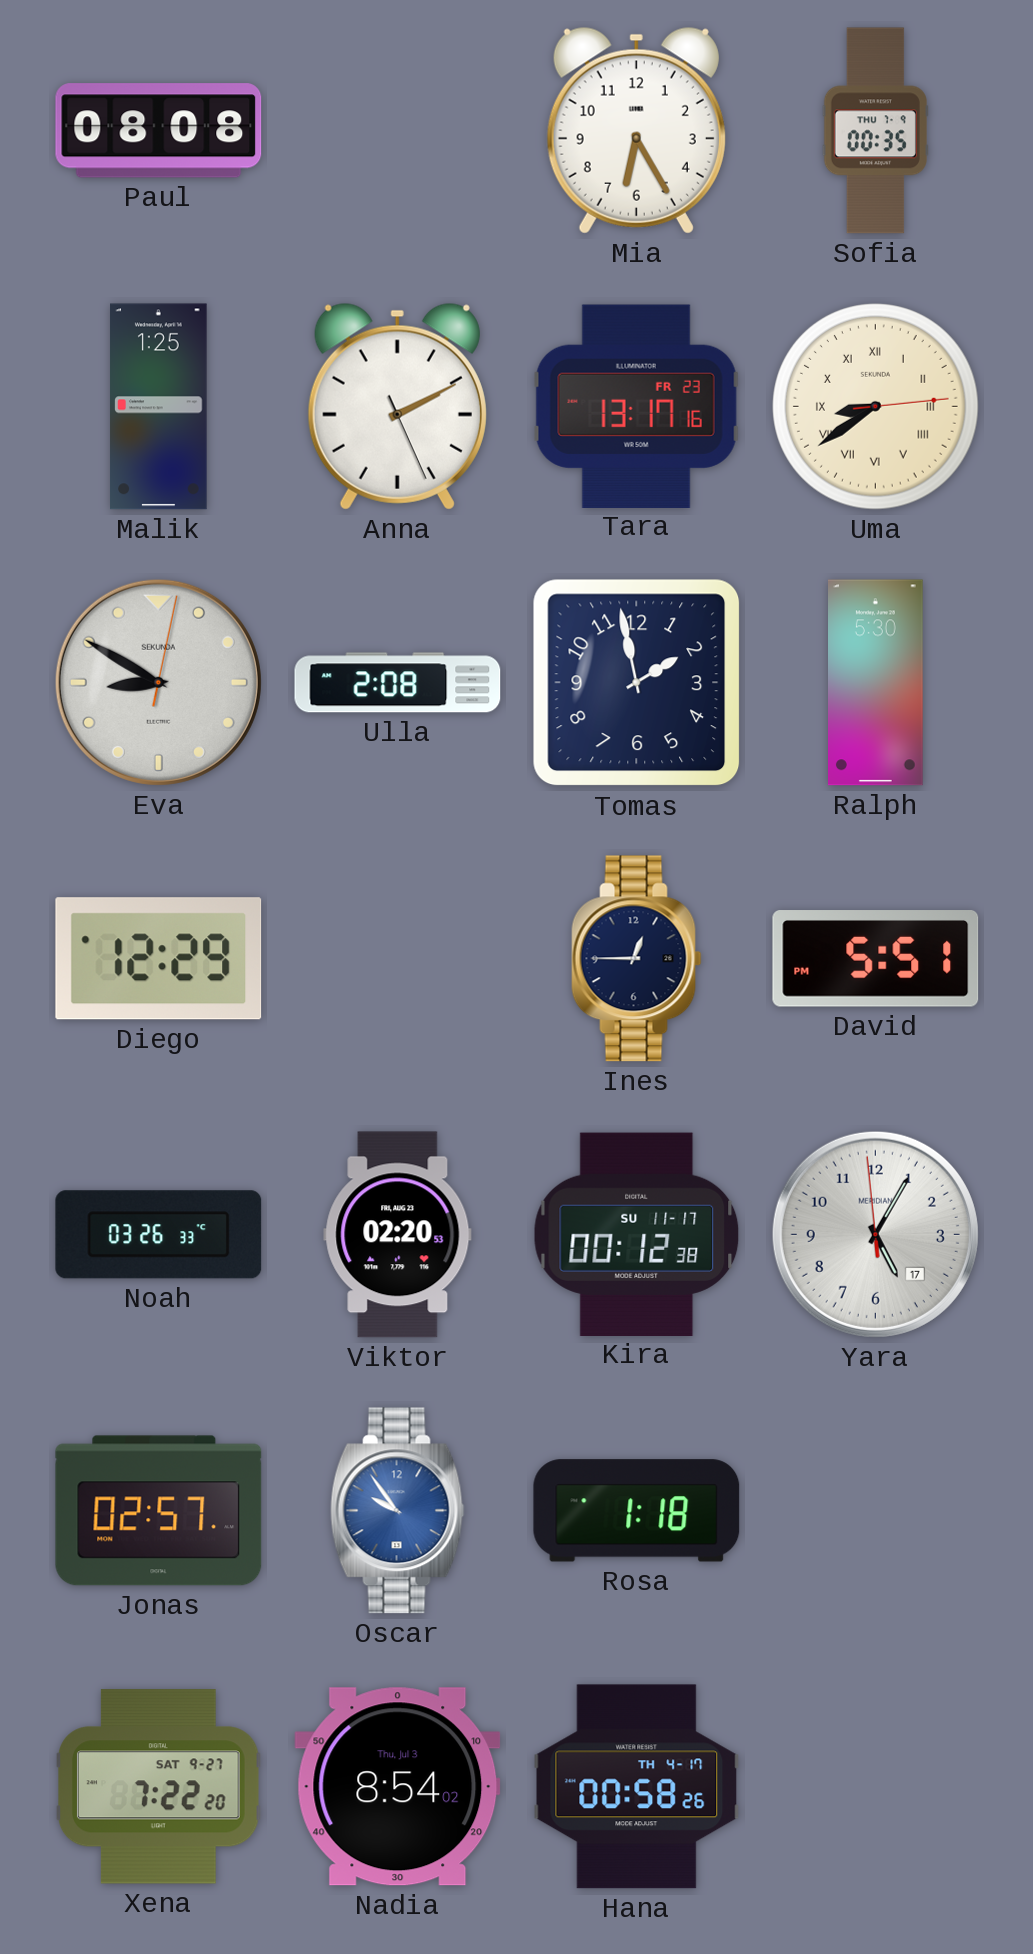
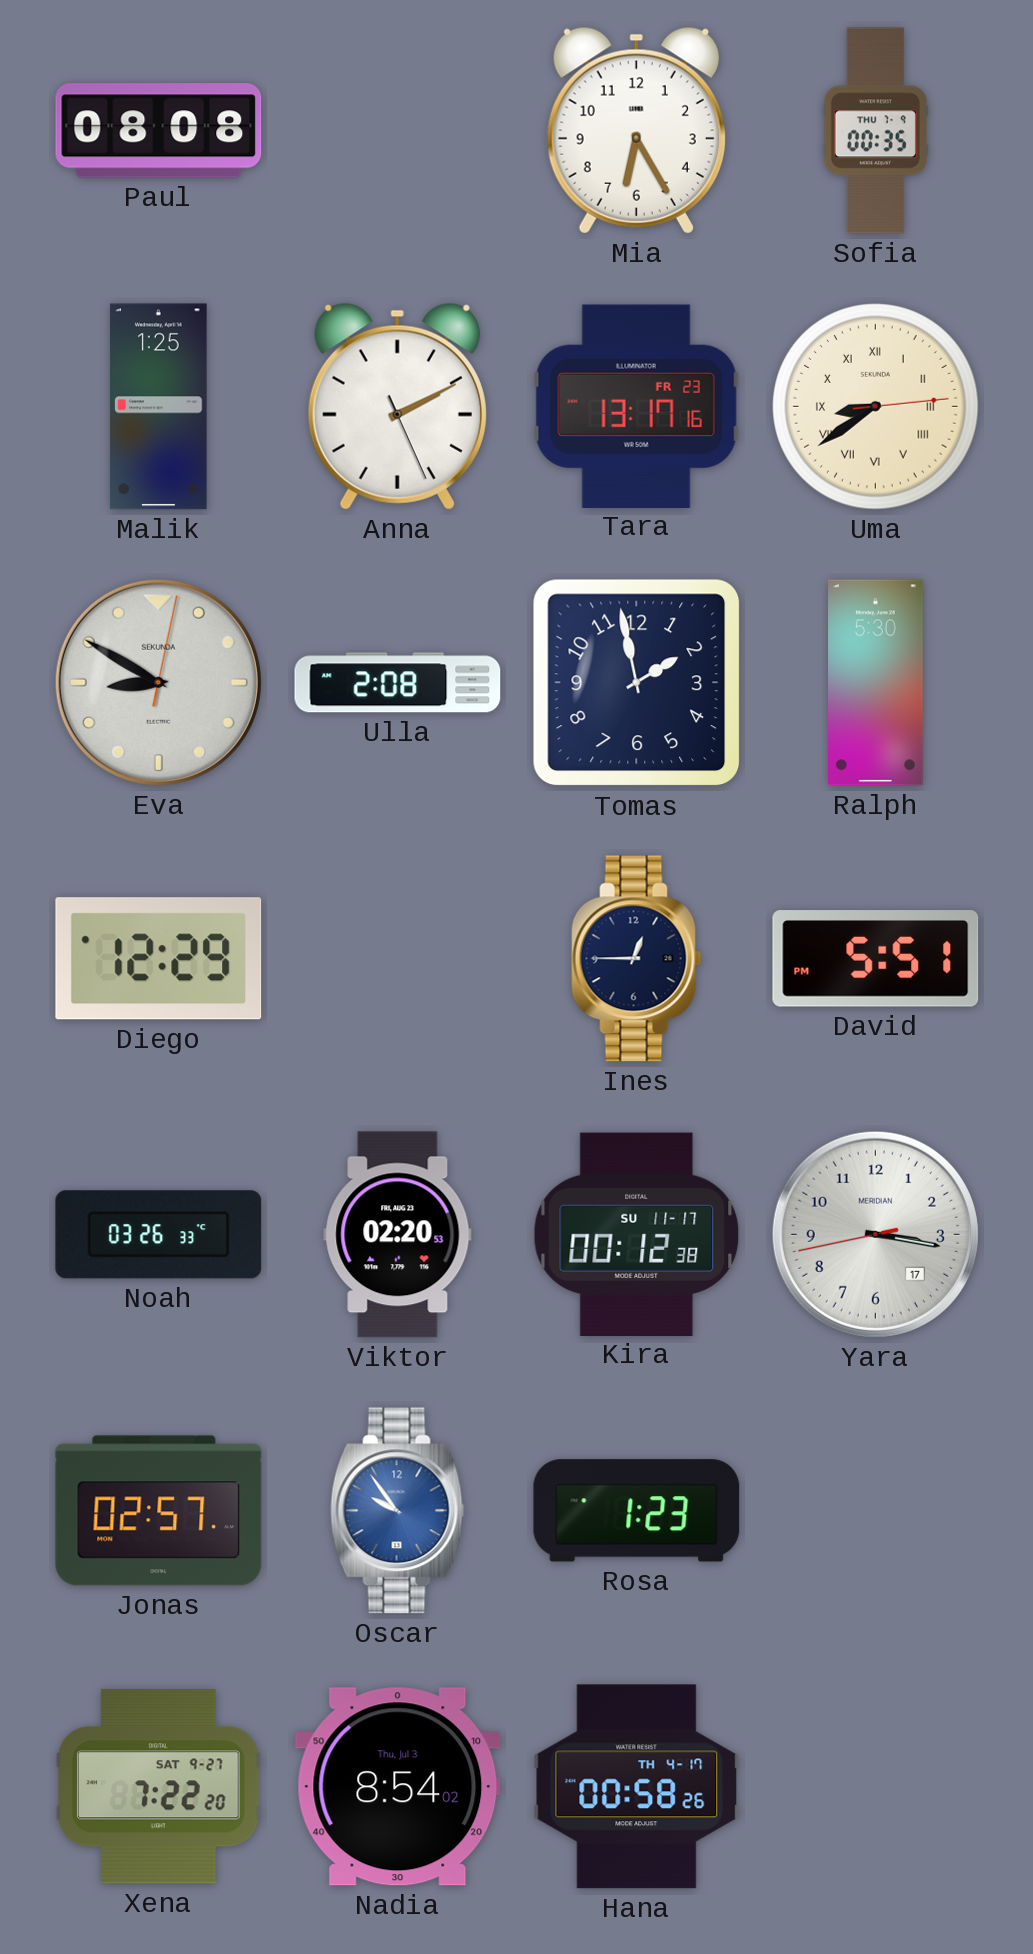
Yara: 5:04 -> 3:16
Rosa: 1:18 -> 1:23
